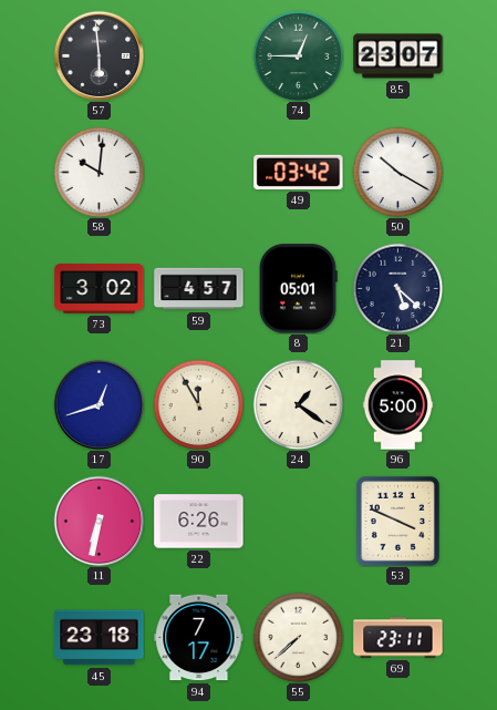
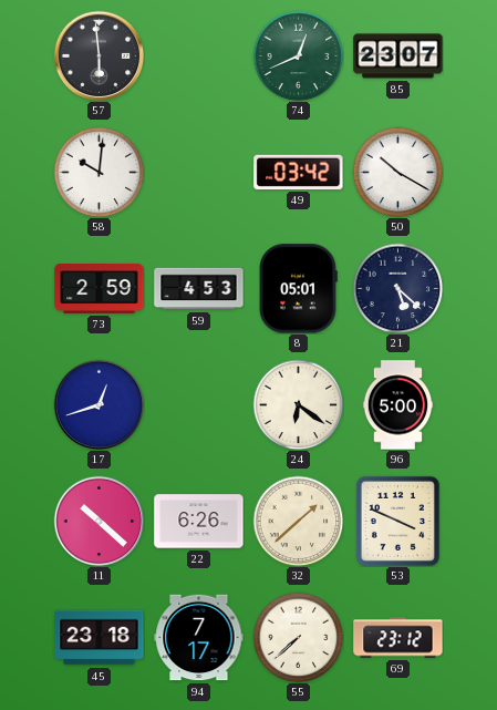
74: 12:45 -> 12:41
73: 3:02 -> 2:59
59: 4:57 -> 4:53
90: 11:55 -> none
24: 1:21 -> 6:21
11: 6:32 -> 10:22
32: none -> 1:38
69: 23:11 -> 23:12
